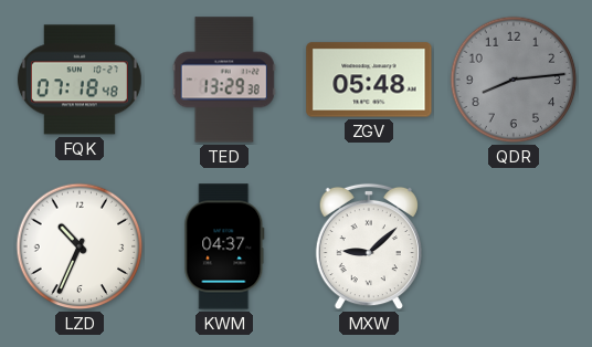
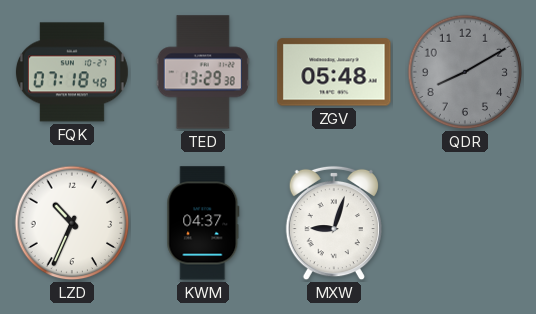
QDR: 8:14 -> 8:10
MXW: 9:08 -> 9:03
